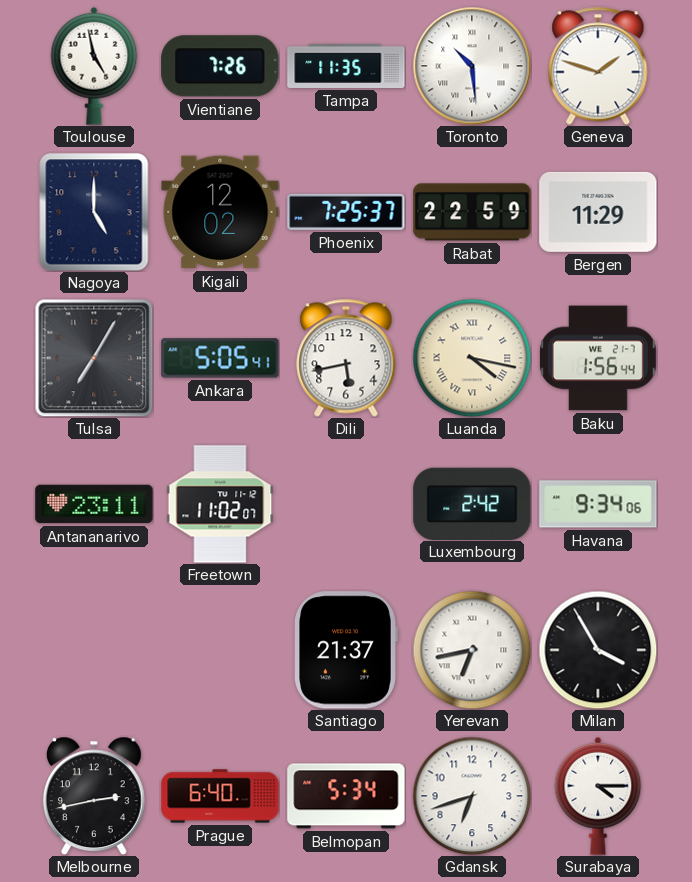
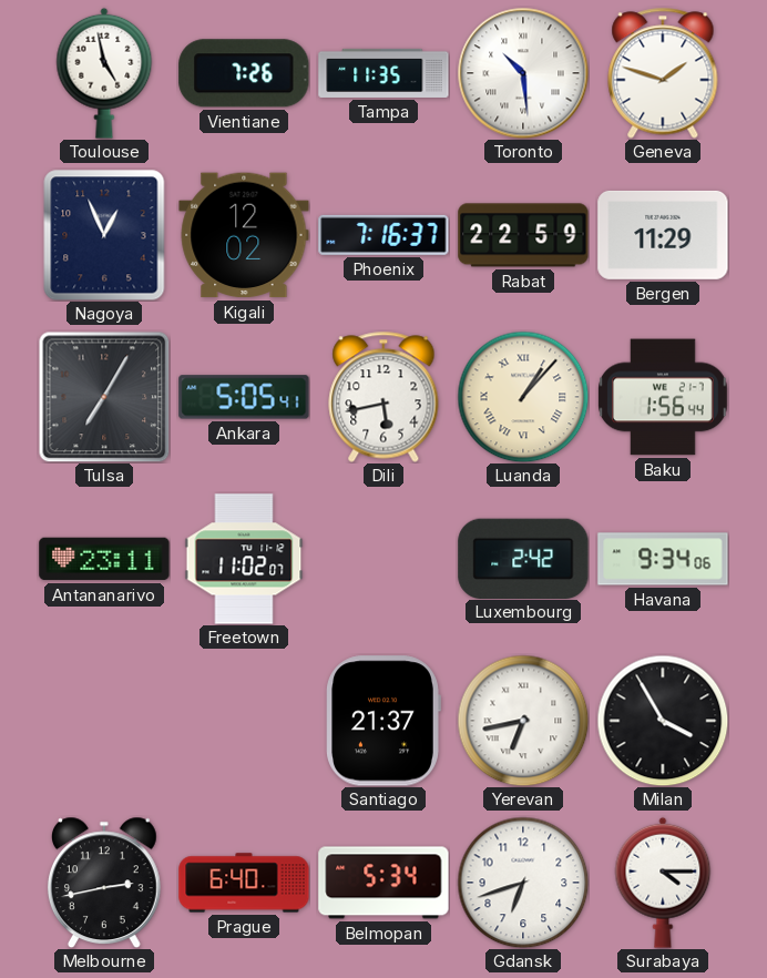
Nagoya: 5:00 -> 12:56
Phoenix: 7:25 -> 7:16
Luanda: 4:17 -> 1:07
